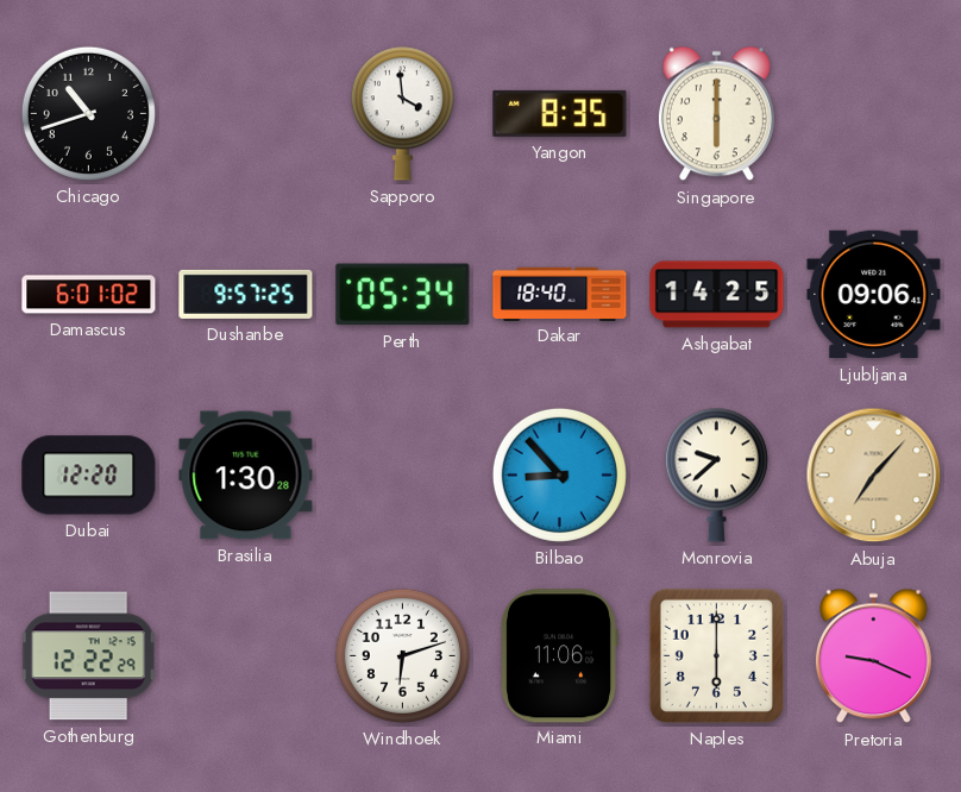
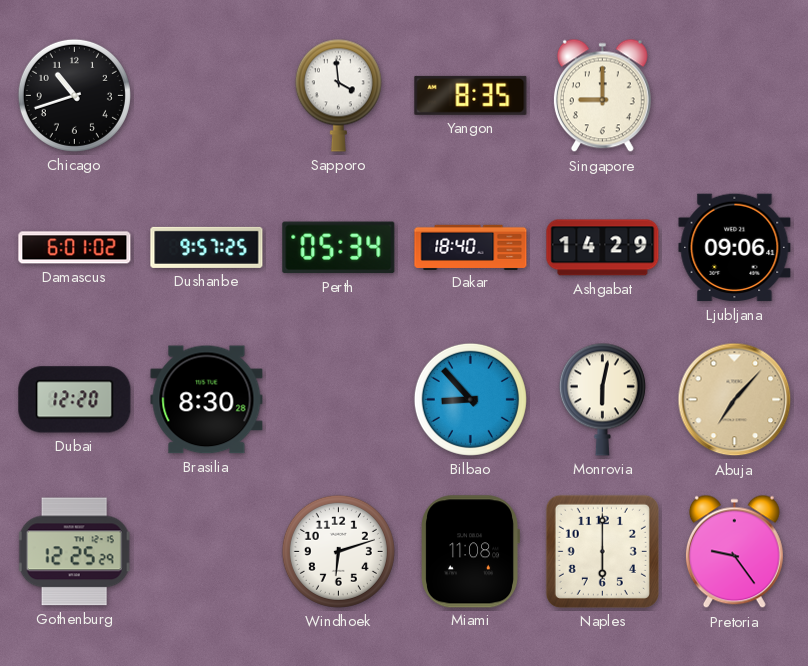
Singapore: 6:00 -> 9:00
Ashgabat: 14:25 -> 14:29
Brasilia: 1:30 -> 8:30
Monrovia: 9:38 -> 6:02
Gothenburg: 12:22 -> 12:25
Miami: 11:06 -> 11:08
Pretoria: 9:19 -> 9:24
